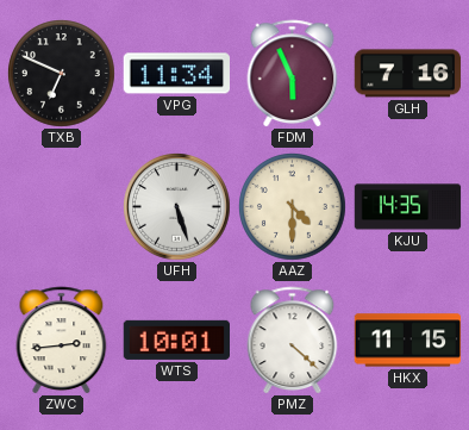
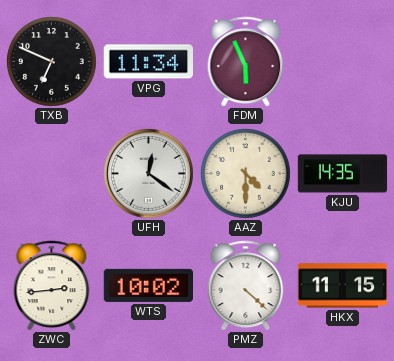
GLH: 7:16 -> none
UFH: 5:27 -> 12:21
WTS: 10:01 -> 10:02
